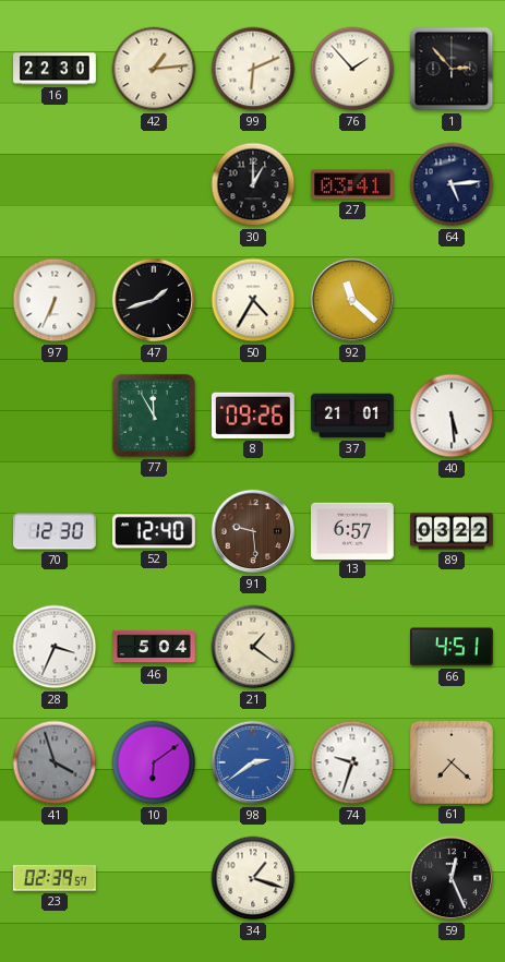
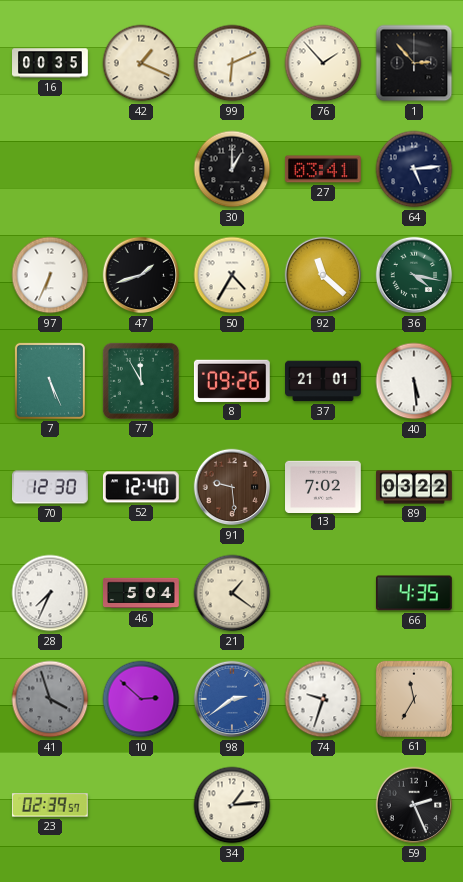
16: 22:30 -> 00:35
42: 1:14 -> 1:19
36: none -> 4:17
7: none -> 5:26
13: 6:57 -> 7:02
28: 3:34 -> 7:34
66: 4:51 -> 4:35
10: 6:09 -> 2:52
61: 7:22 -> 11:35
34: 1:18 -> 1:14
59: 12:26 -> 2:26
